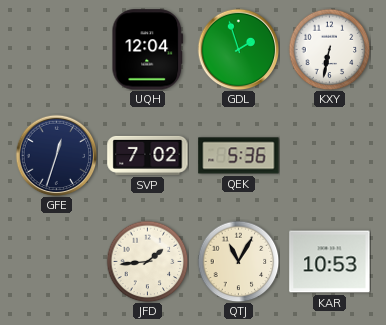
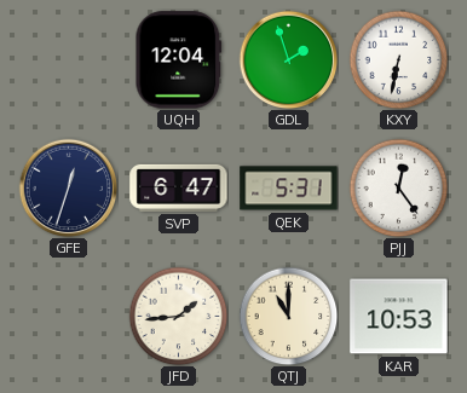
SVP: 7:02 -> 6:47
QEK: 5:36 -> 5:31
PJJ: none -> 12:24
QTJ: 11:05 -> 11:00
